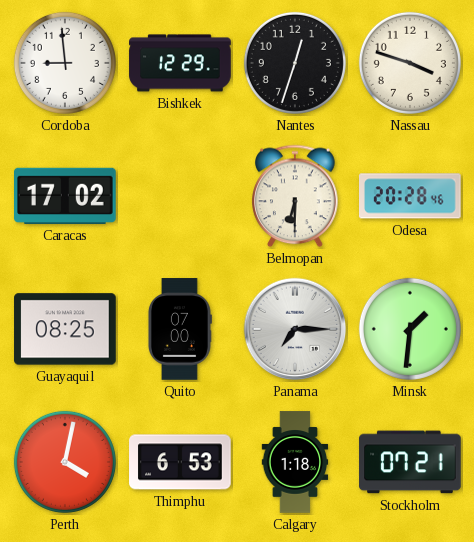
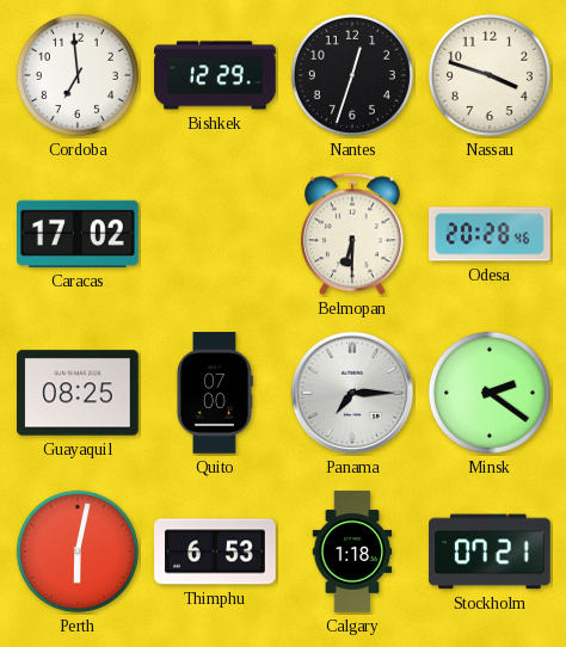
Cordoba: 8:59 -> 6:59
Minsk: 1:31 -> 2:21
Perth: 4:02 -> 6:02
